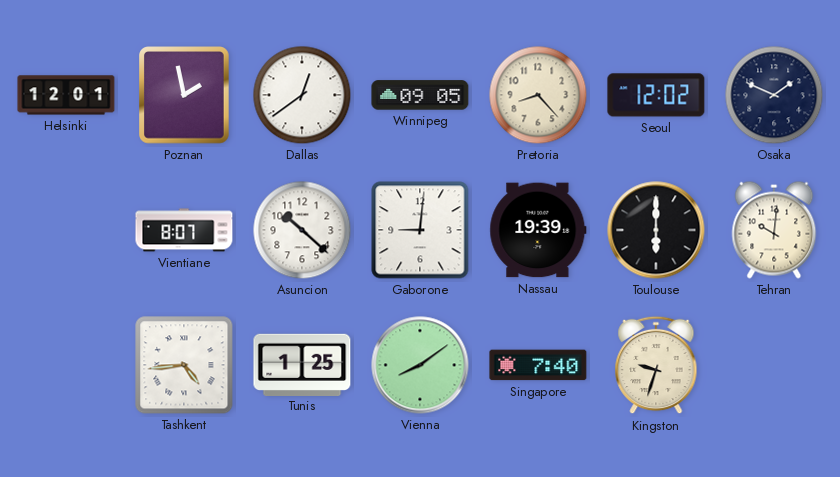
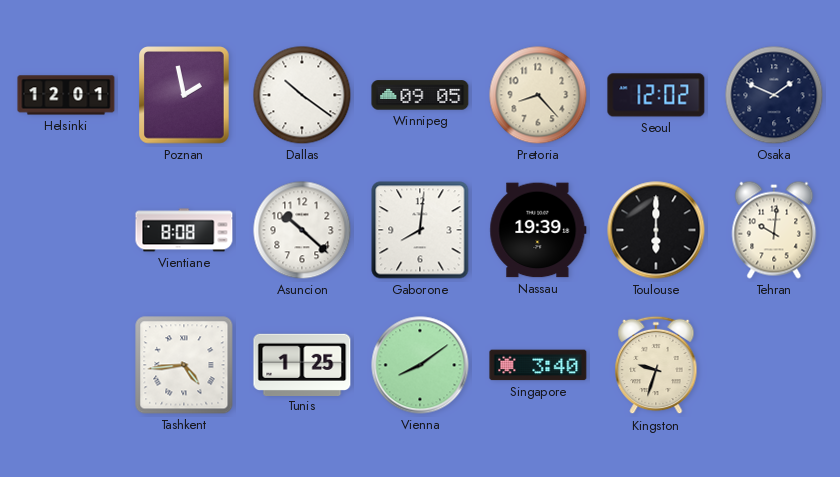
Dallas: 12:39 -> 10:21
Vientiane: 8:07 -> 8:08
Gaborone: 9:01 -> 8:01
Singapore: 7:40 -> 3:40
